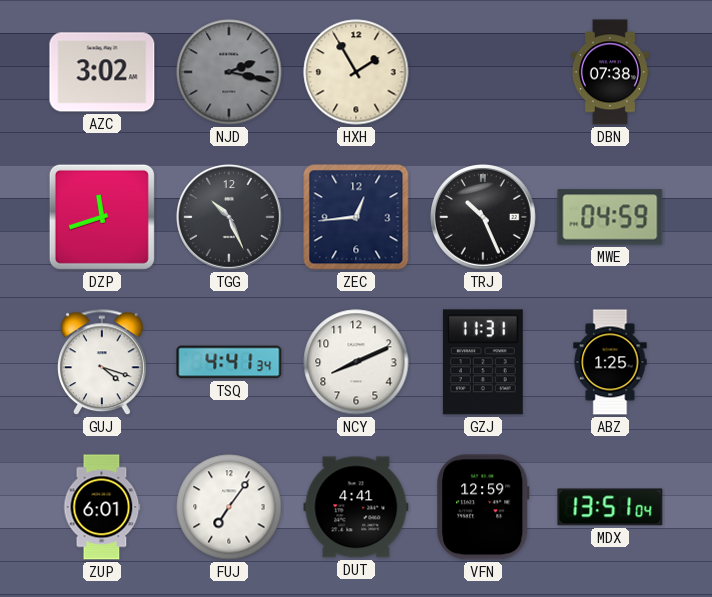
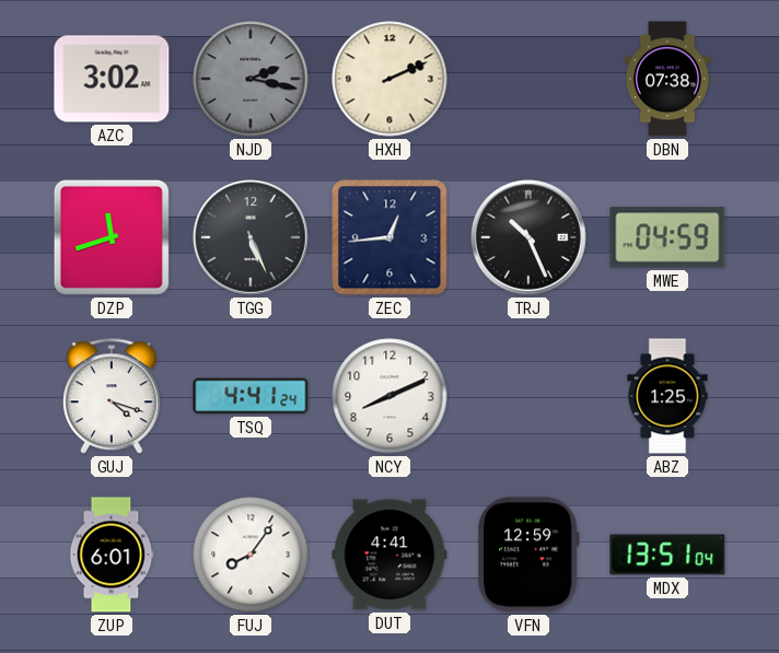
HXH: 1:55 -> 2:11
TGG: 10:26 -> 5:26
TSQ: 4:41:34 -> 4:41:24
GZJ: 11:31 -> none
FUJ: 7:06 -> 8:06
